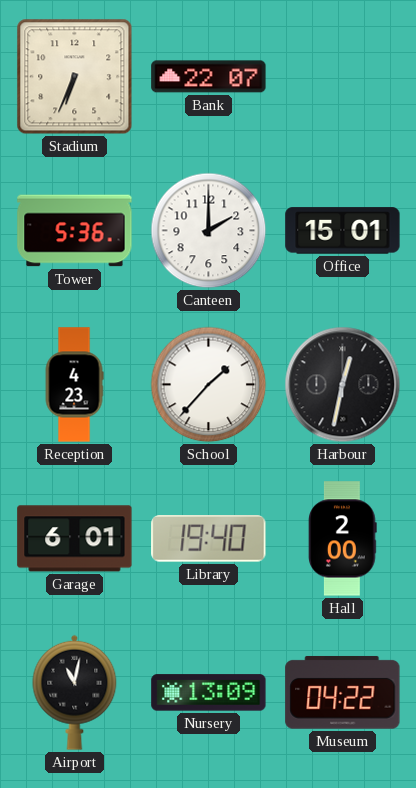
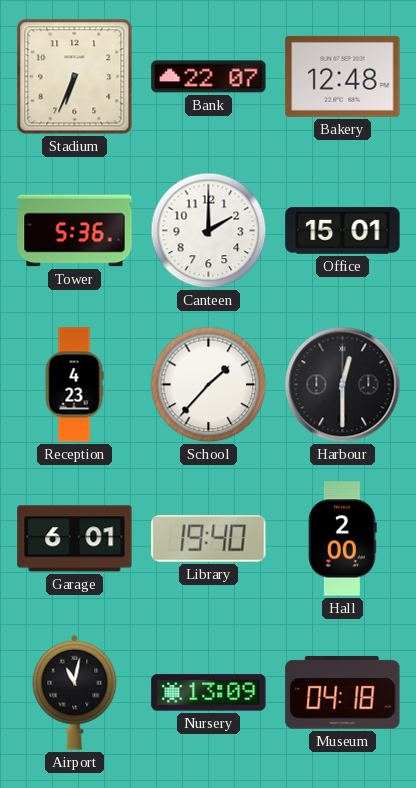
Bakery: none -> 12:48
Harbour: 12:32 -> 12:30
Museum: 04:22 -> 04:18
